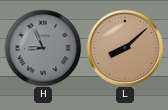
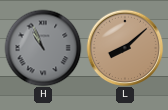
H: 8:56 -> 10:56
